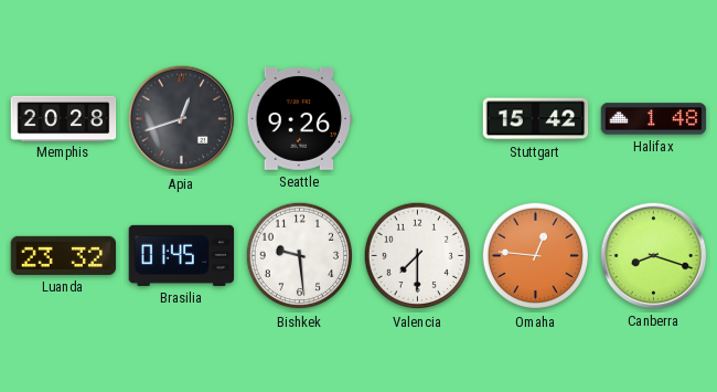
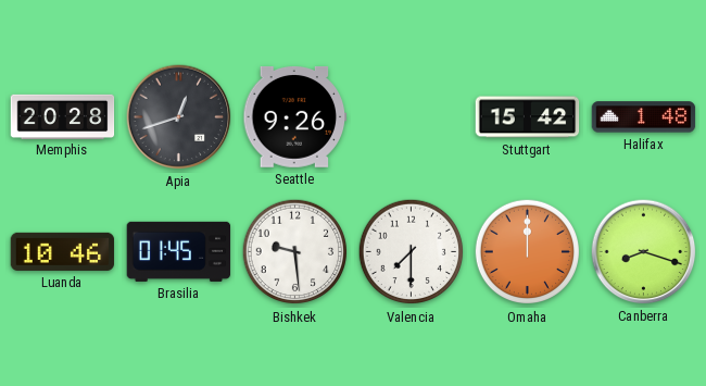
Luanda: 23:32 -> 10:46
Omaha: 12:46 -> 12:00
